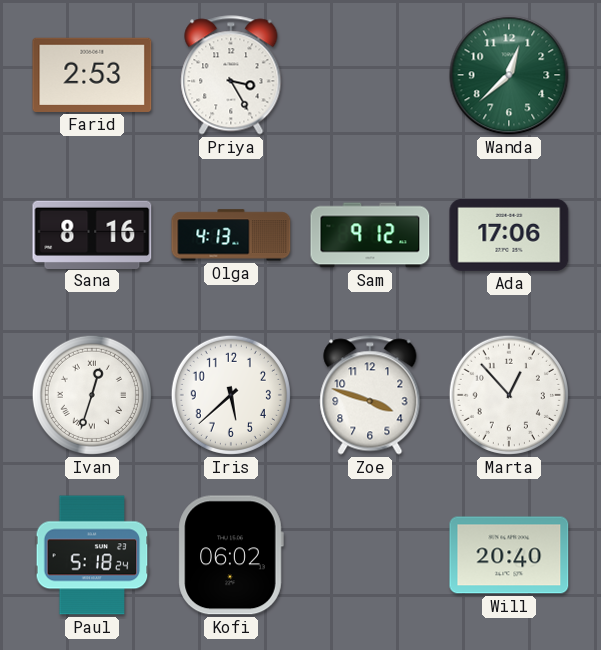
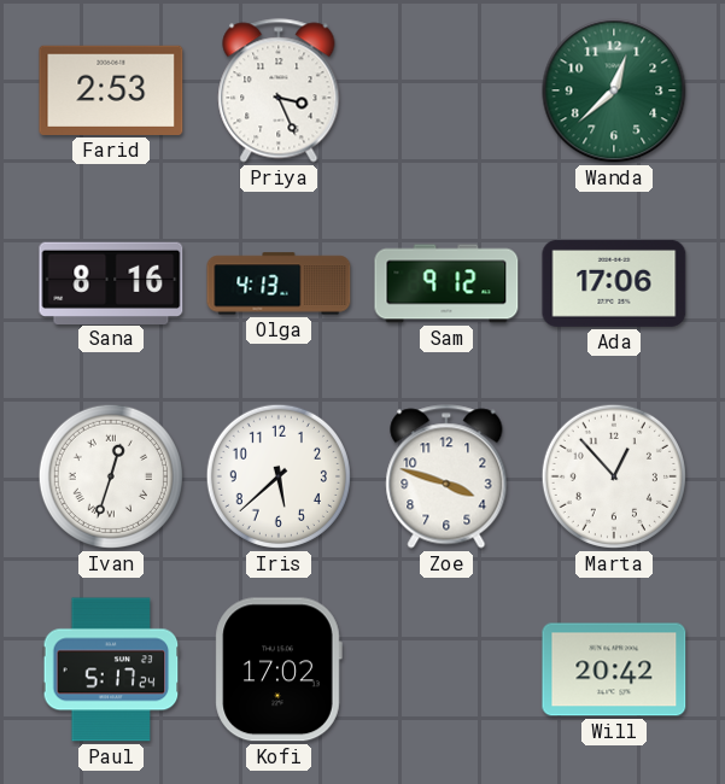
Priya: 3:25 -> 3:26
Paul: 5:18 -> 5:17
Kofi: 06:02 -> 17:02
Will: 20:40 -> 20:42
